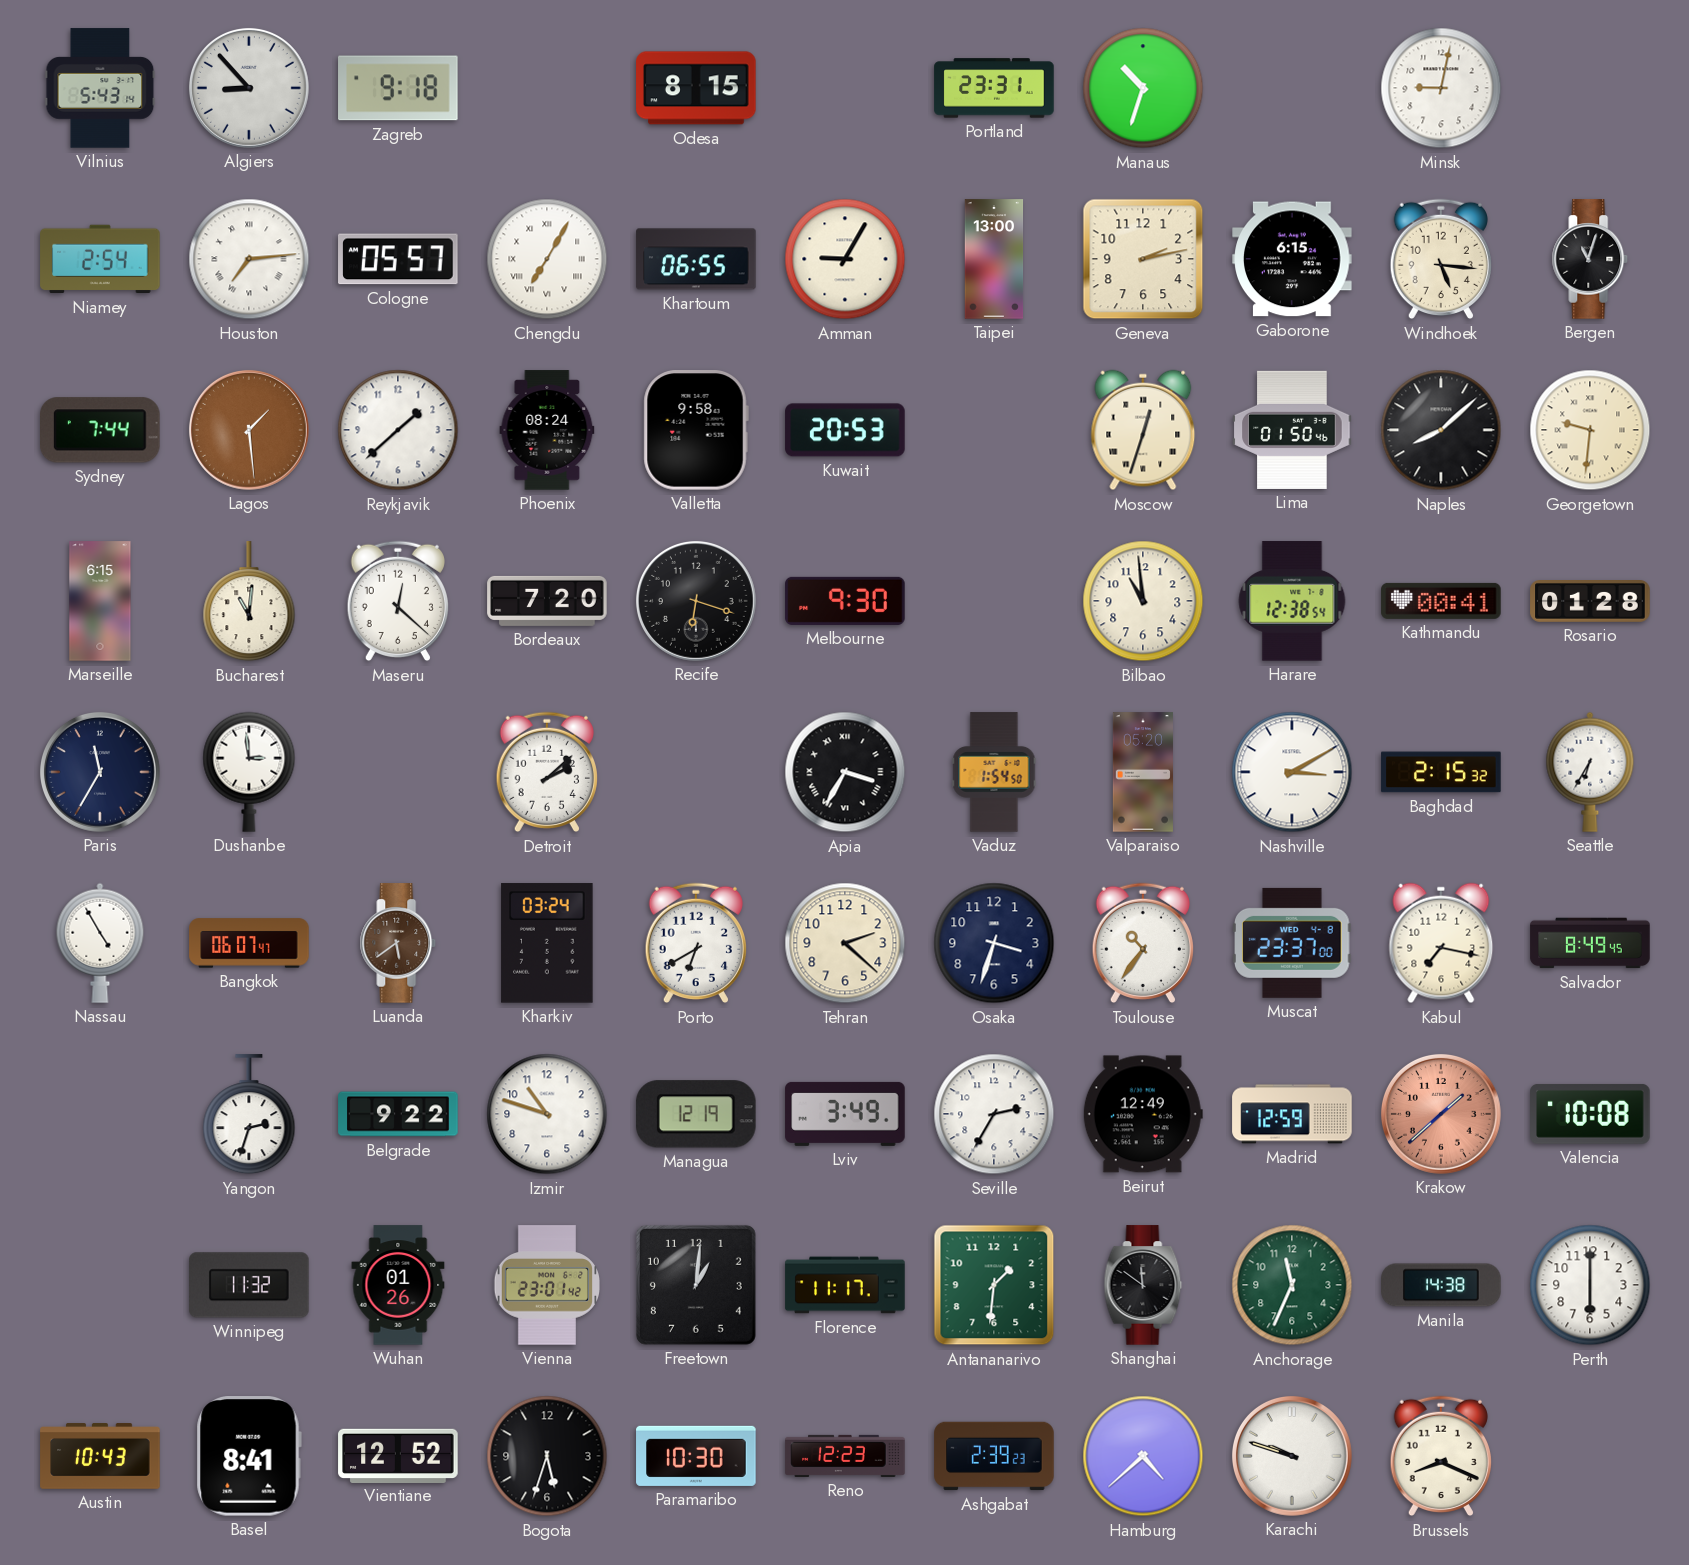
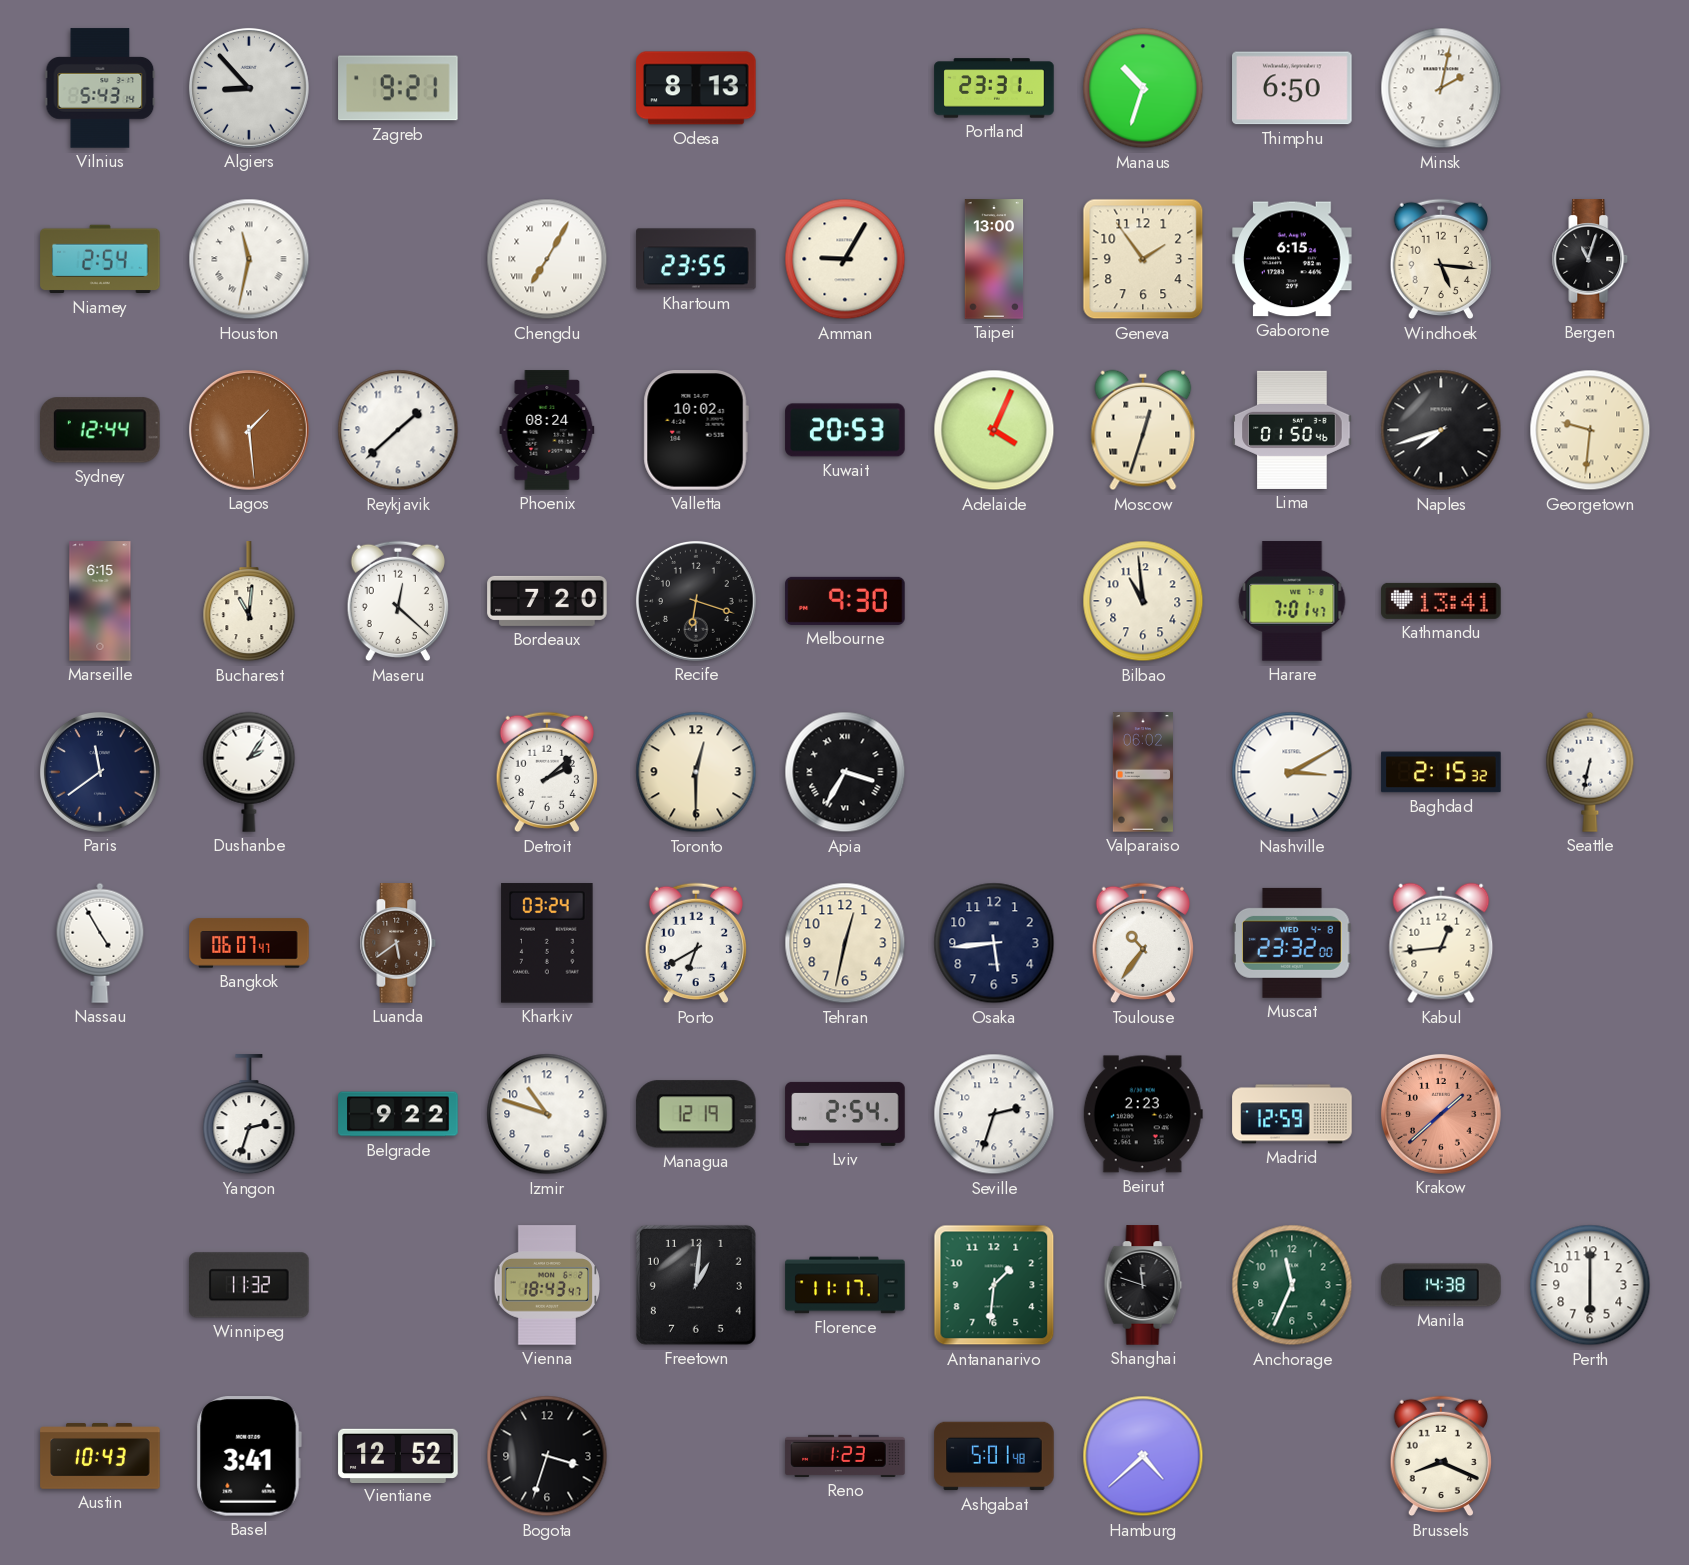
Zagreb: 9:18 -> 9:21
Odesa: 8:15 -> 8:13
Thimphu: none -> 6:50
Minsk: 9:02 -> 2:02
Houston: 7:14 -> 11:32
Cologne: 05:57 -> none
Khartoum: 06:55 -> 23:55
Geneva: 2:13 -> 1:54
Sydney: 7:44 -> 12:44
Valletta: 9:58 -> 10:02
Adelaide: none -> 4:04
Naples: 8:08 -> 7:42
Harare: 12:38 -> 7:01
Kathmandu: 00:41 -> 13:41
Rosario: 01:28 -> none
Paris: 11:35 -> 11:39
Dushanbe: 2:59 -> 2:06
Toronto: none -> 12:30
Vaduz: 1:54 -> none
Valparaiso: 05:20 -> 06:02
Seattle: 6:35 -> 6:32
Tehran: 2:22 -> 12:32
Osaka: 3:33 -> 5:44
Muscat: 23:37 -> 23:32
Kabul: 7:17 -> 12:44
Salvador: 8:49 -> none
Lviv: 3:49 -> 2:54
Seville: 2:35 -> 2:33
Beirut: 12:49 -> 2:23
Valencia: 10:08 -> none
Wuhan: 01:26 -> none
Vienna: 23:01 -> 18:43
Shanghai: 11:51 -> 11:48
Basel: 8:41 -> 3:41
Bogota: 5:33 -> 3:33
Paramaribo: 10:30 -> none
Reno: 12:23 -> 1:23
Ashgabat: 2:39 -> 5:01
Karachi: 9:48 -> none
